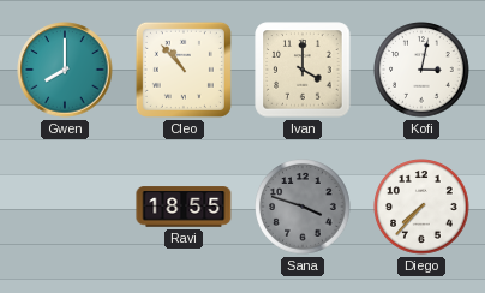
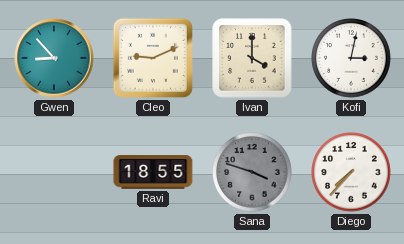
Gwen: 8:00 -> 8:53
Cleo: 10:53 -> 9:11
